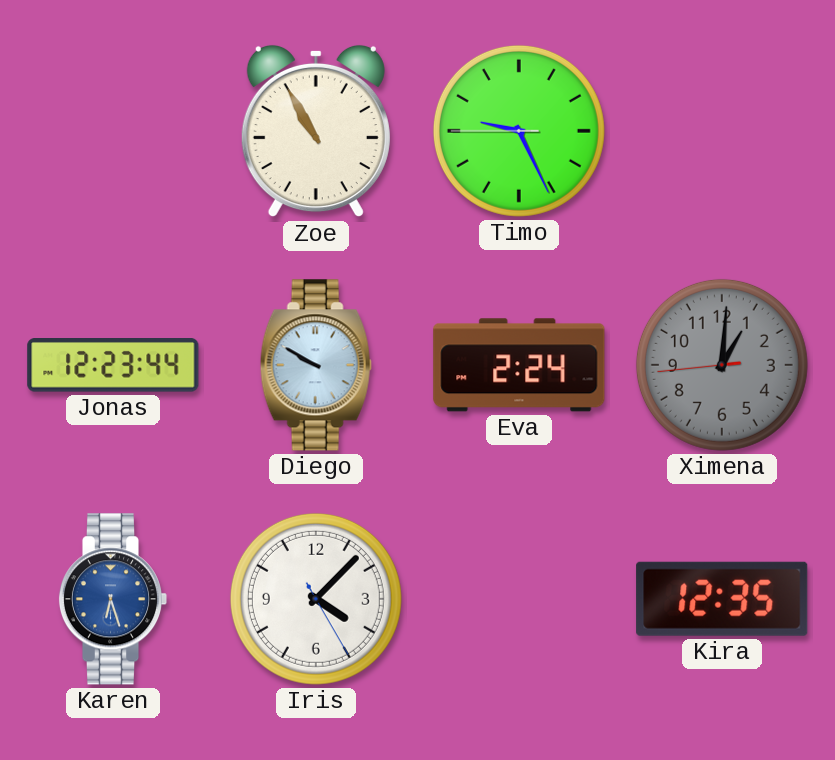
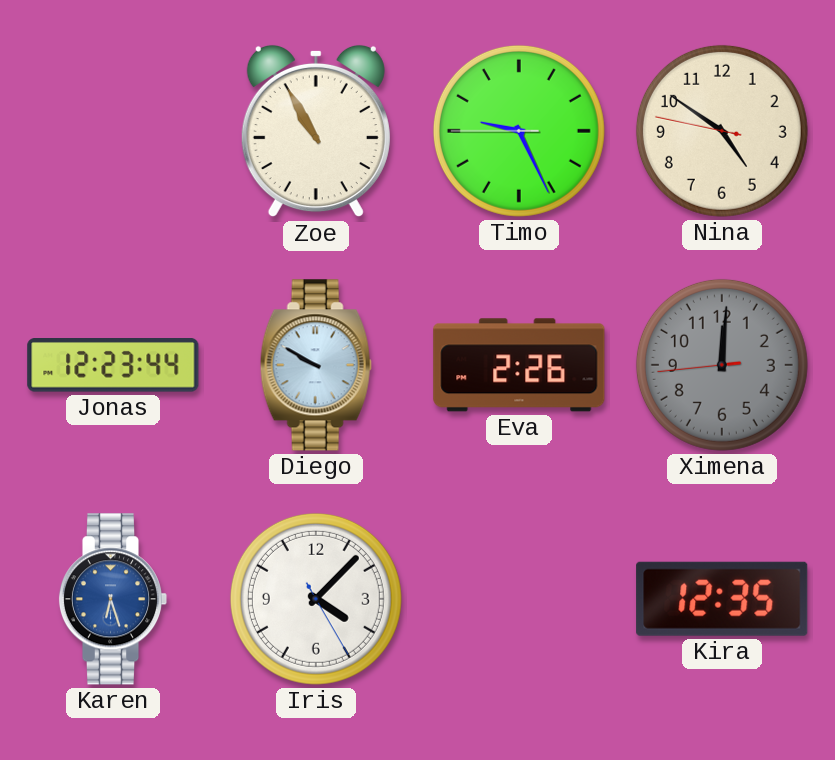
Nina: none -> 4:50
Eva: 2:24 -> 2:26
Ximena: 1:00 -> 12:00
